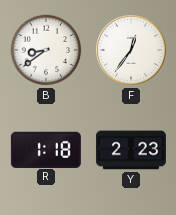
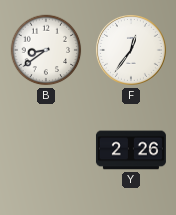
R: 1:18 -> none
Y: 2:23 -> 2:26
